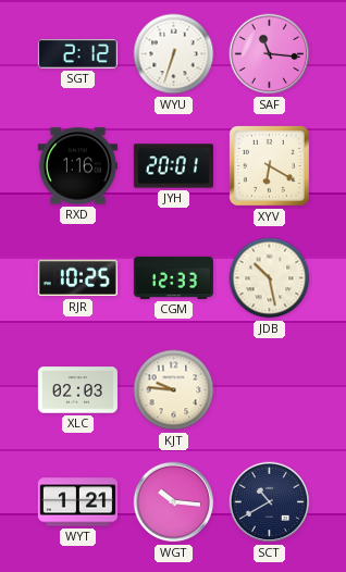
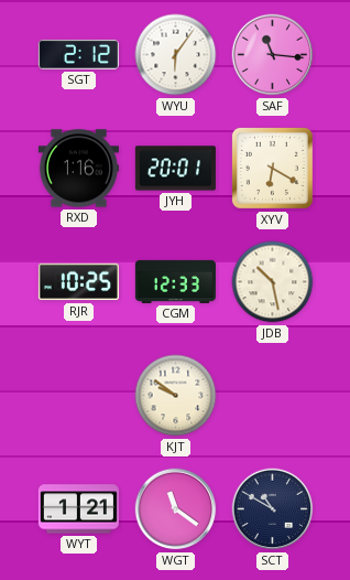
WYU: 6:33 -> 6:06
XLC: 02:03 -> none
KJT: 9:46 -> 9:51
WGT: 10:16 -> 11:21
SCT: 10:40 -> 10:50
